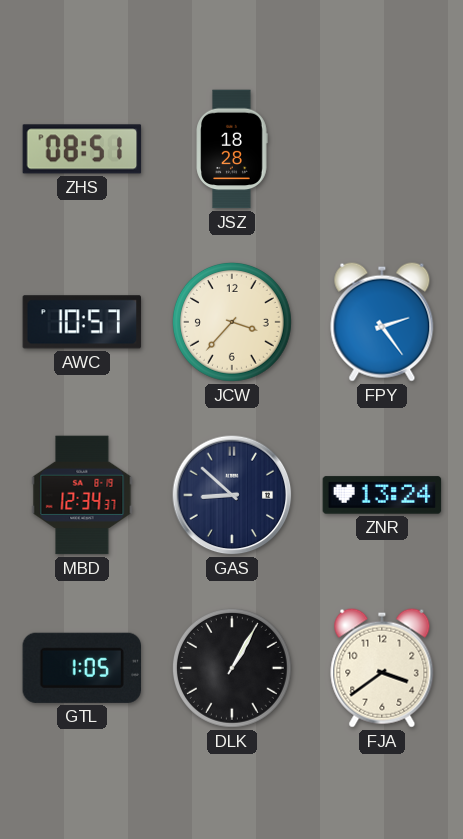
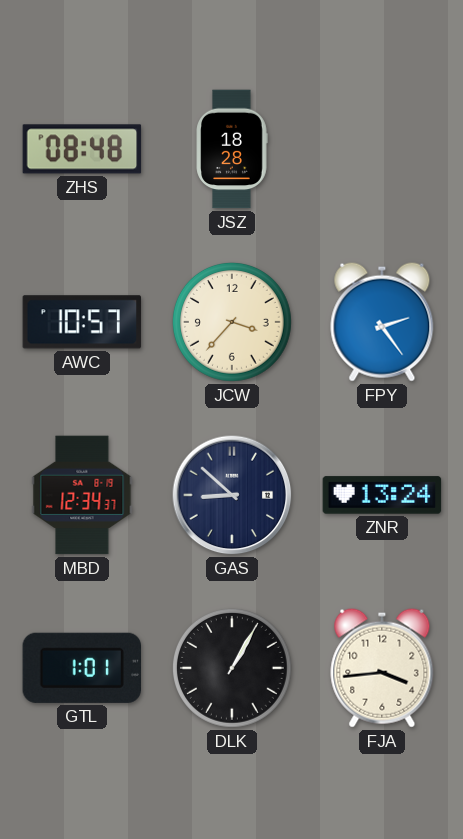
ZHS: 08:51 -> 08:48
GTL: 1:05 -> 1:01
FJA: 3:39 -> 3:44
